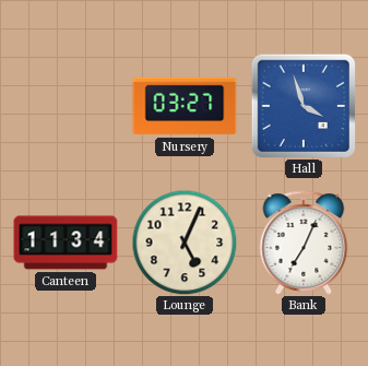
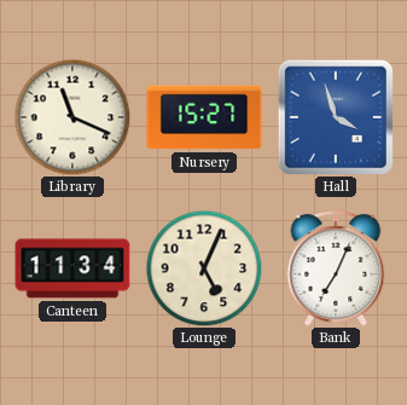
Library: none -> 11:19
Nursery: 03:27 -> 15:27
